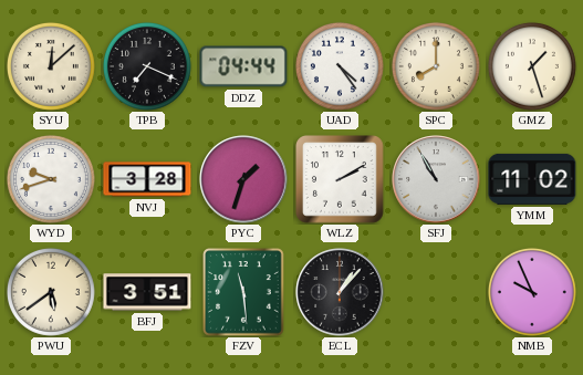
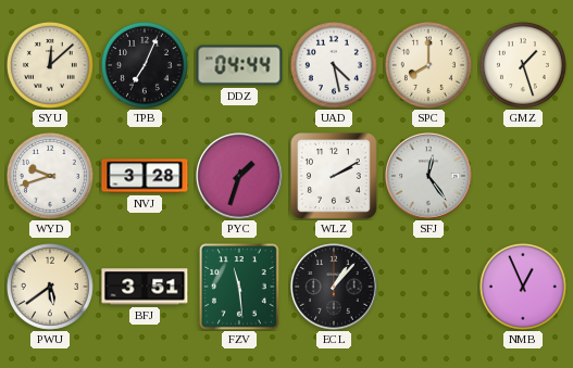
TPB: 7:19 -> 7:04
UAD: 4:24 -> 4:28
SFJ: 10:55 -> 12:24
YMM: 11:02 -> none
NMB: 9:56 -> 12:56
